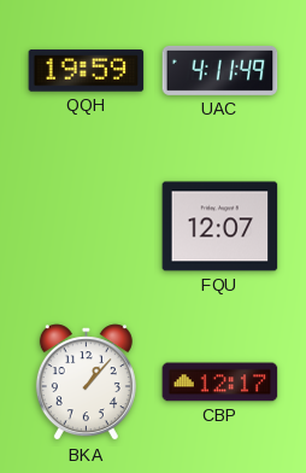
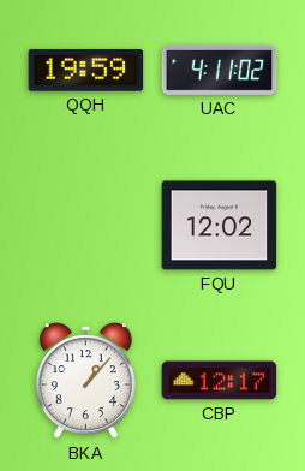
UAC: 4:11:49 -> 4:11:02
FQU: 12:07 -> 12:02
